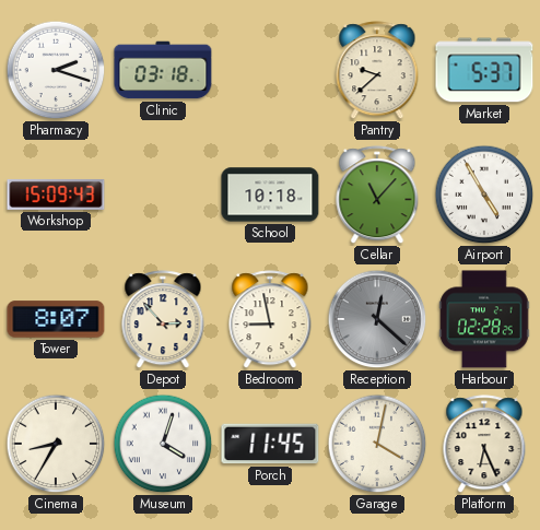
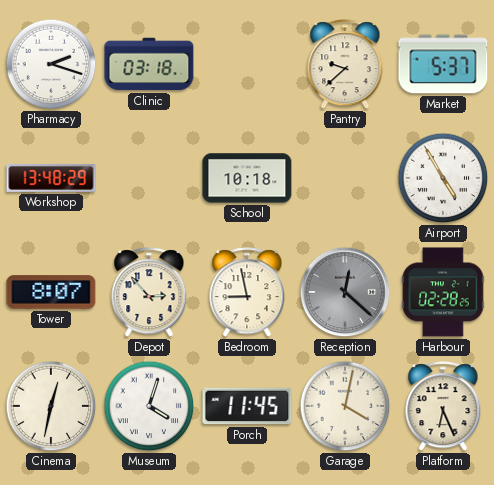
Workshop: 15:09 -> 13:48
Cellar: 11:07 -> none
Cinema: 8:35 -> 12:32
